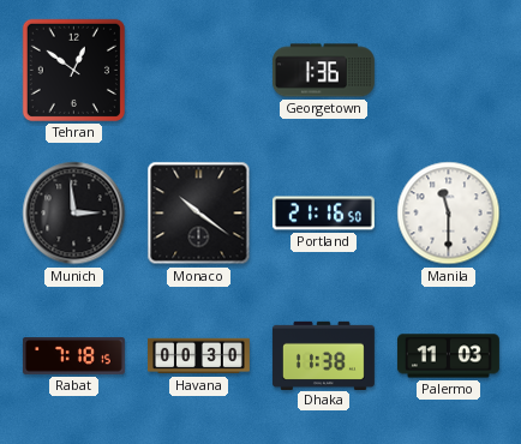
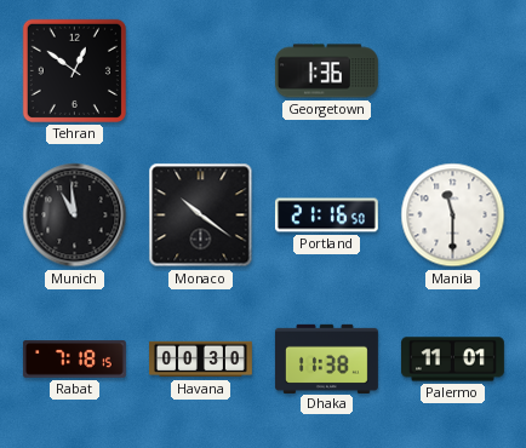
Munich: 2:59 -> 10:59
Palermo: 11:03 -> 11:01
